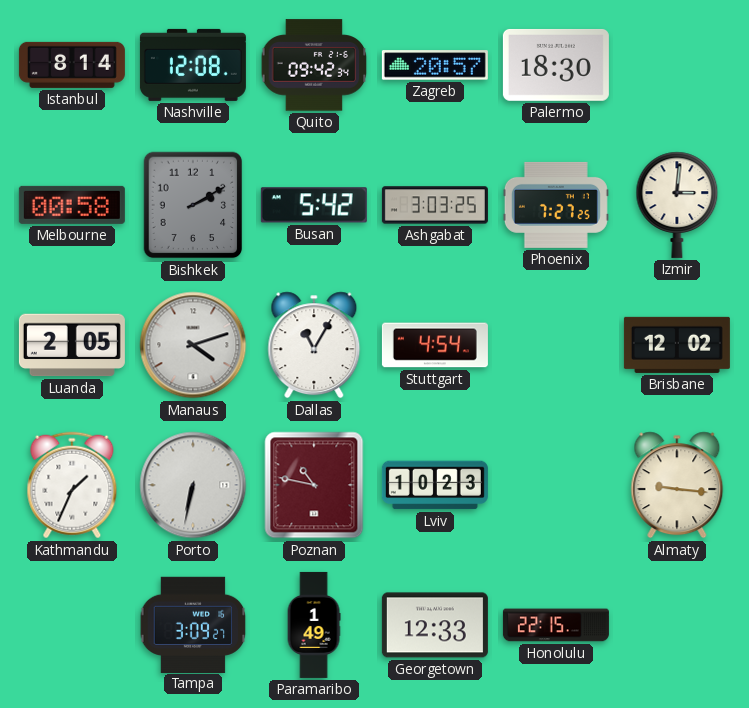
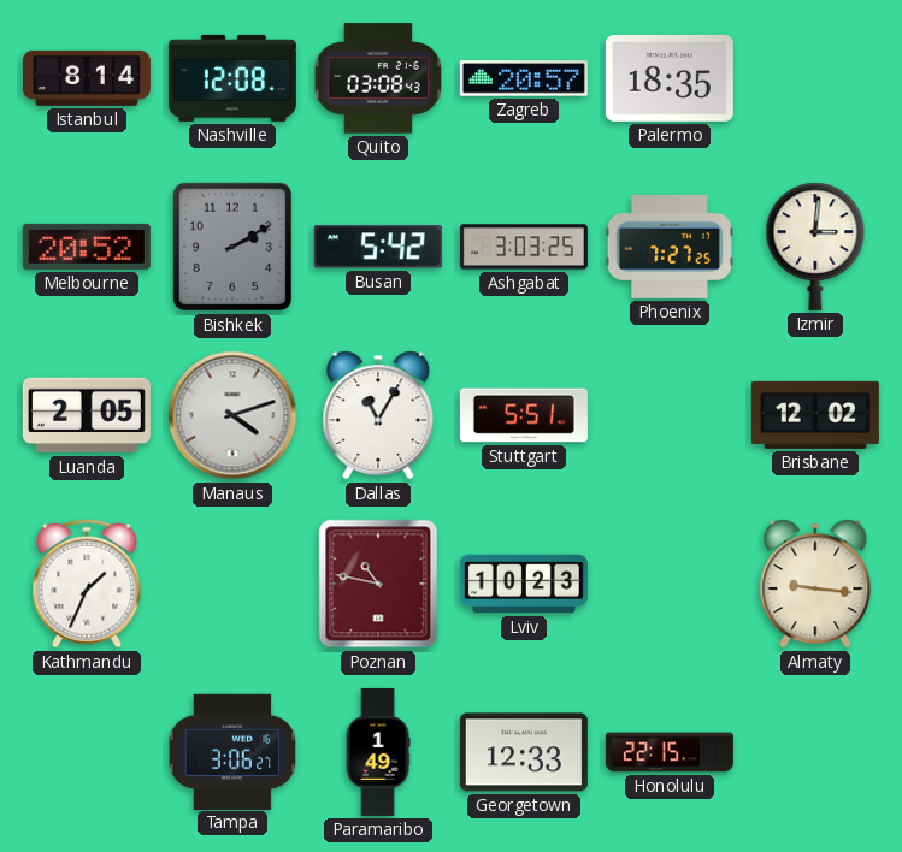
Quito: 09:42 -> 03:08
Palermo: 18:30 -> 18:35
Melbourne: 00:58 -> 20:52
Stuttgart: 4:54 -> 5:51
Porto: 6:32 -> none
Tampa: 3:09 -> 3:06
